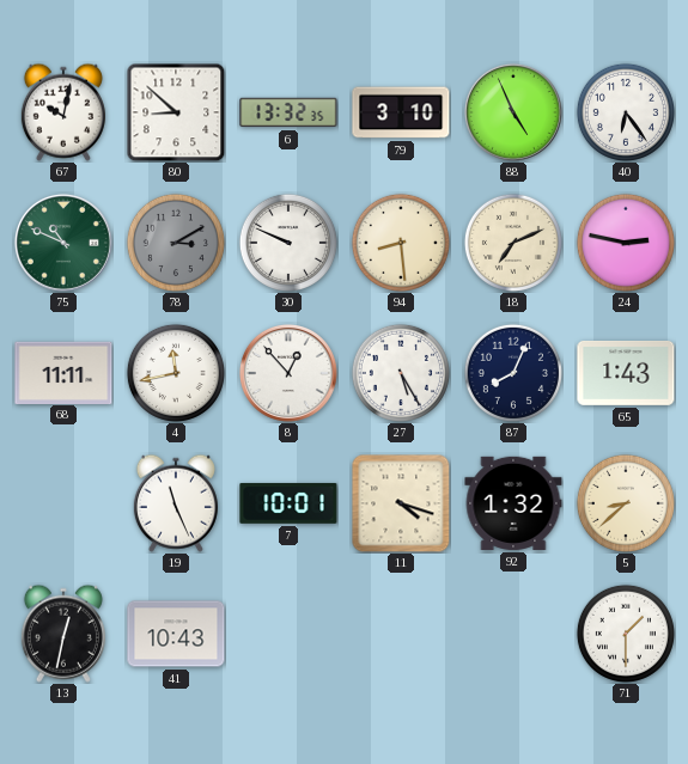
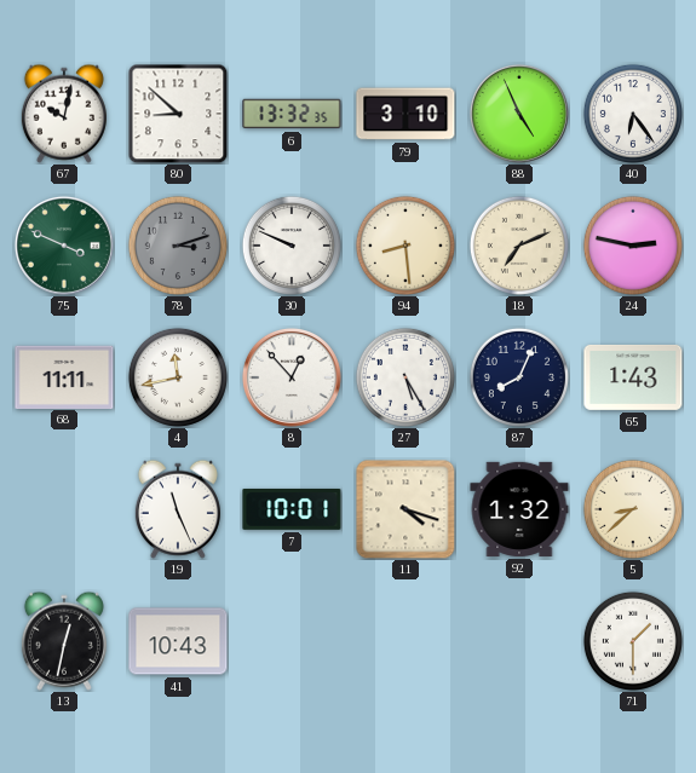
75: 10:49 -> 3:49
78: 3:10 -> 3:12
